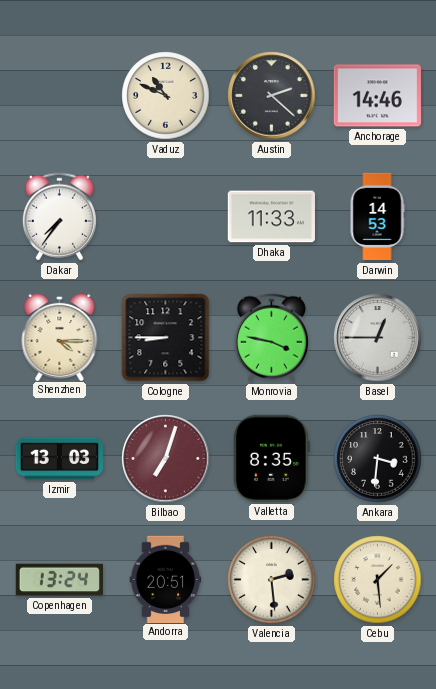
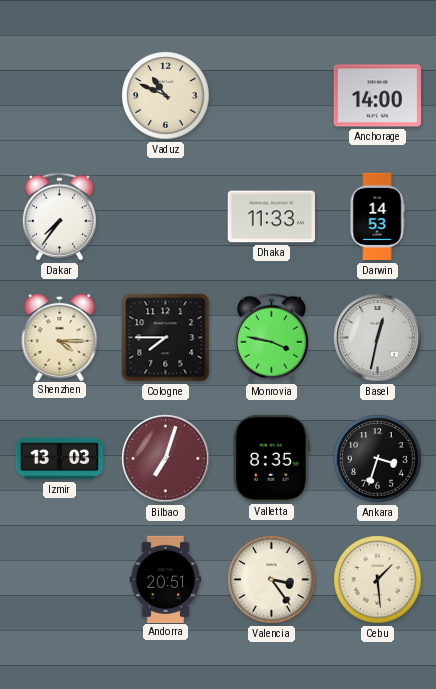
Austin: 2:22 -> none
Anchorage: 14:46 -> 14:00
Cologne: 8:45 -> 7:45
Basel: 12:45 -> 12:32
Ankara: 3:31 -> 3:33
Copenhagen: 13:24 -> none
Valencia: 2:29 -> 3:24
